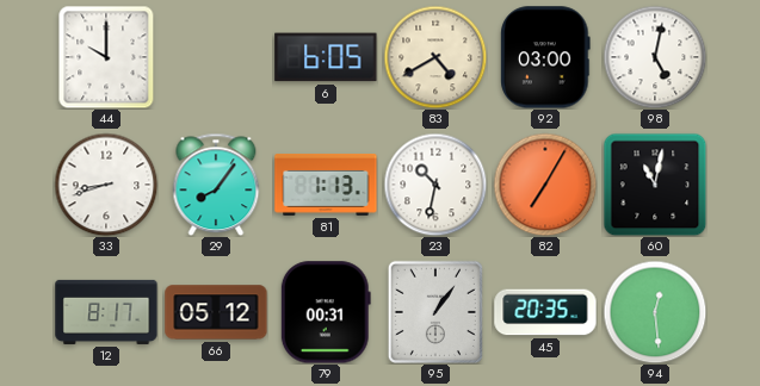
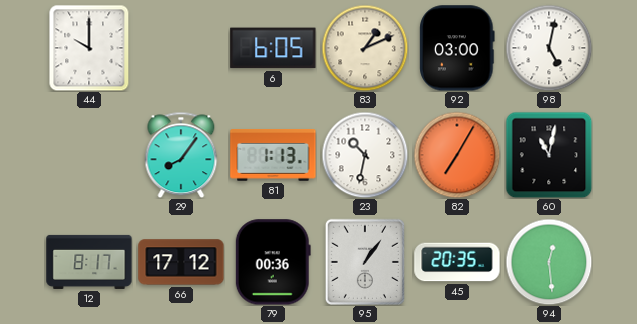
83: 4:40 -> 1:11
33: 8:42 -> none
66: 05:12 -> 17:12
79: 00:31 -> 00:36
